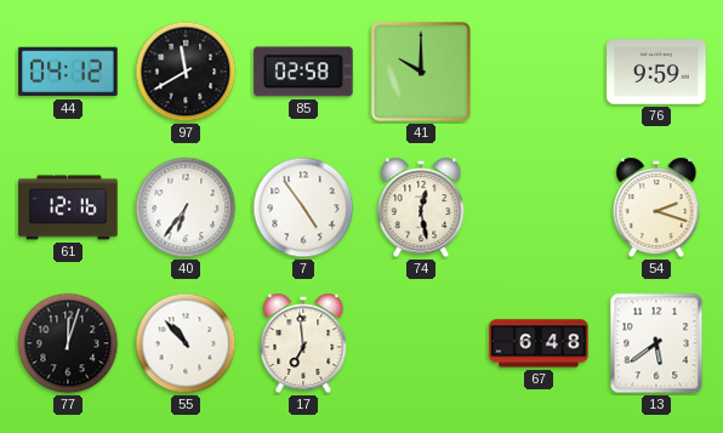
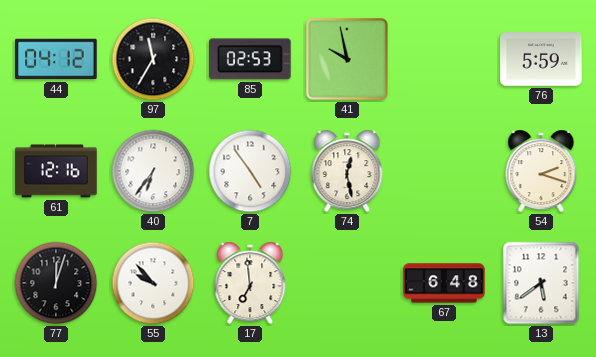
97: 11:40 -> 11:35
85: 02:58 -> 02:53
41: 10:00 -> 9:58
76: 9:59 -> 5:59
55: 10:53 -> 9:53
